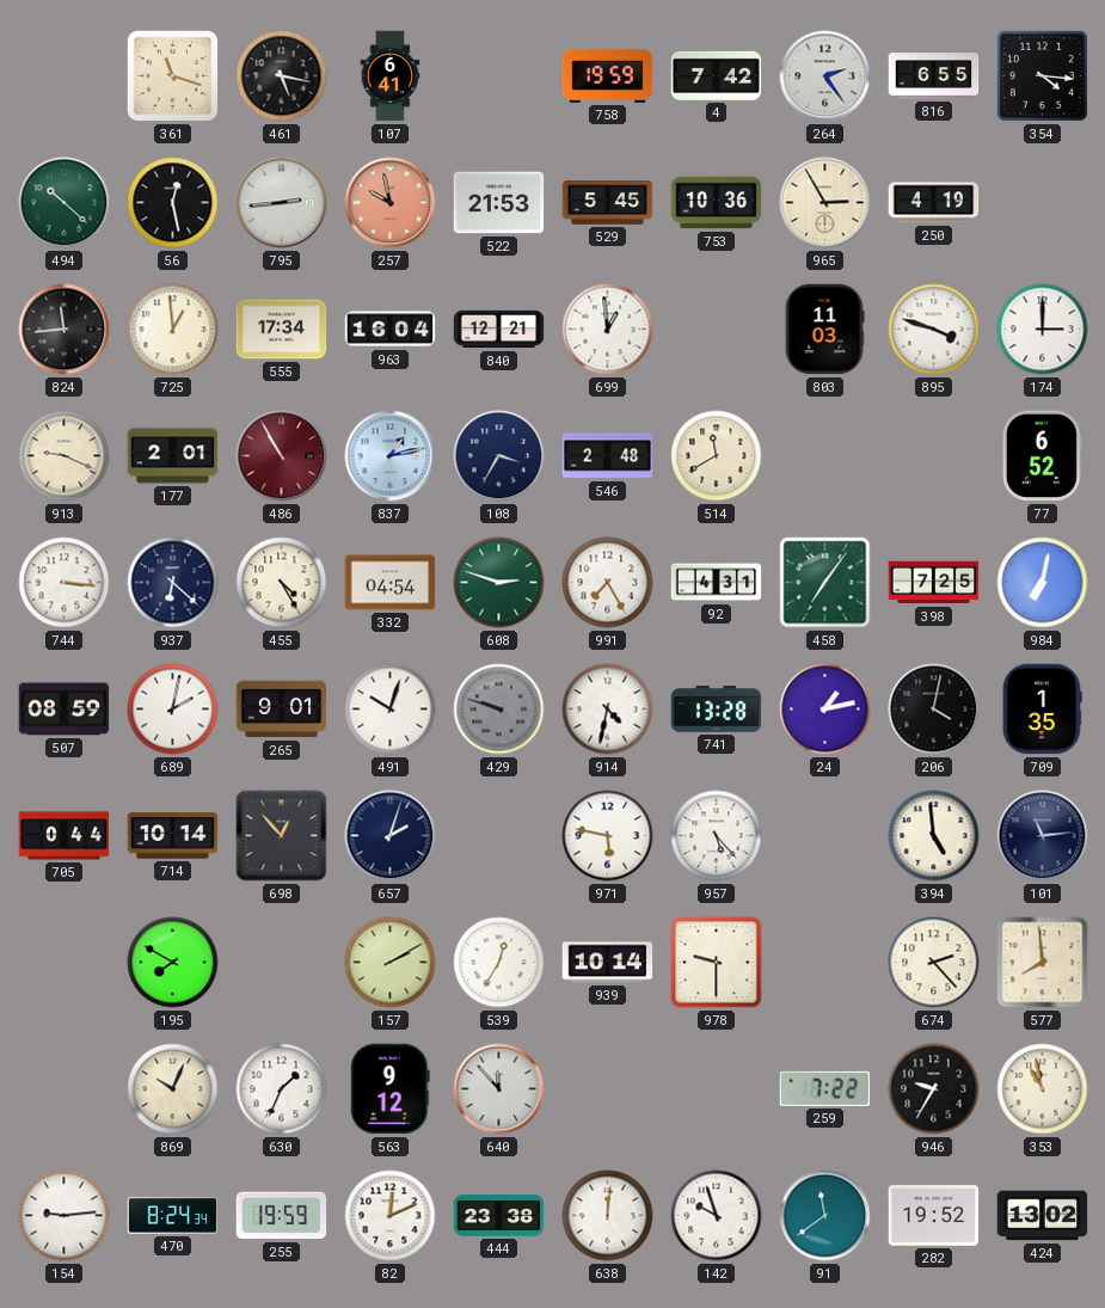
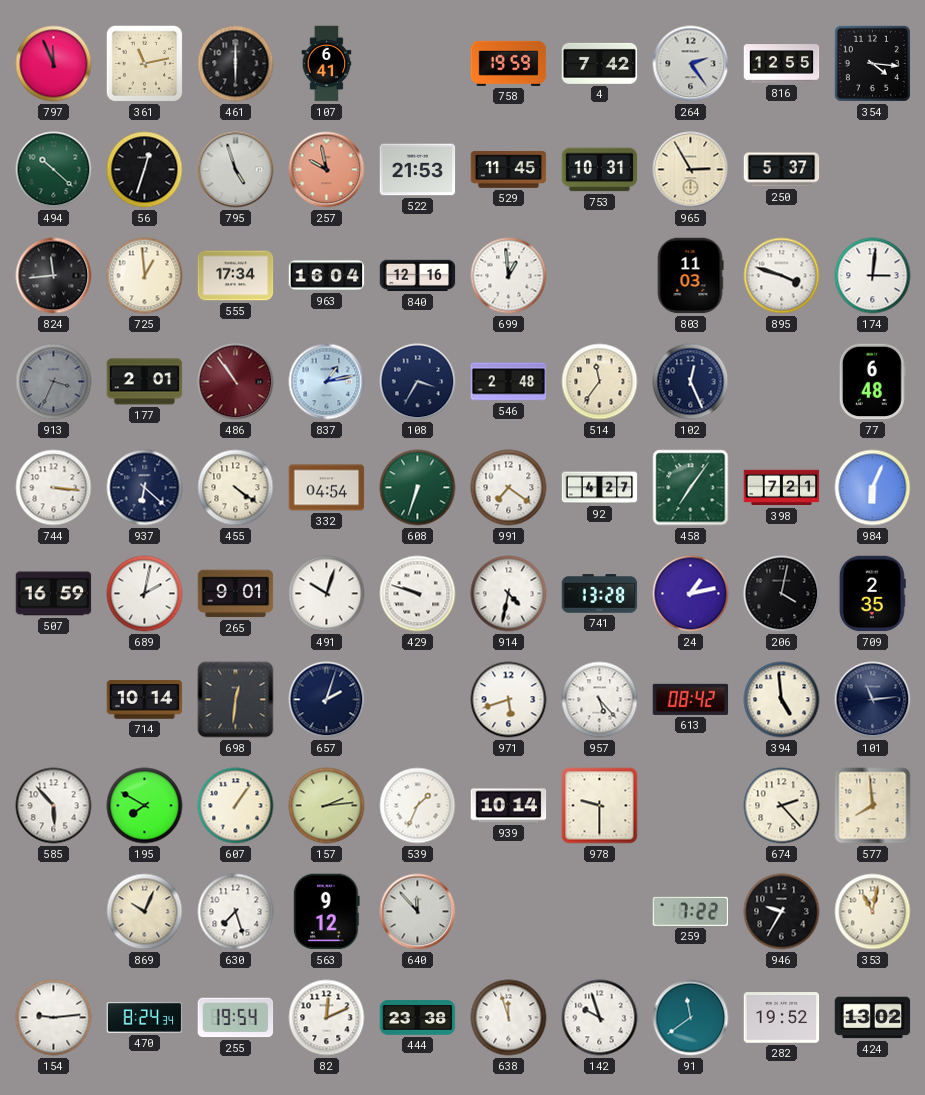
797: none -> 11:56
361: 11:18 -> 11:13
461: 5:17 -> 6:00
816: 6:55 -> 12:55
56: 12:28 -> 12:33
795: 2:44 -> 4:57
529: 5:45 -> 11:45
753: 10:36 -> 10:31
250: 4:19 -> 5:37
840: 12:21 -> 12:16
174: 3:00 -> 3:01
913: 9:19 -> 3:34
913 dial: cream -> grey
486: 10:55 -> 10:54
514: 11:40 -> 11:36
102: none -> 12:26
77: 6:52 -> 6:48
455: 4:25 -> 4:21
608: 2:48 -> 6:33
991: 7:25 -> 7:21
92: 4:31 -> 4:27
398: 7:25 -> 7:21
984: 7:02 -> 6:04
507: 08:59 -> 16:59
429 dial: grey -> white
709: 1:35 -> 2:35
705: 0:44 -> none
698: 12:53 -> 12:31
971: 5:47 -> 5:42
613: none -> 08:42
585: none -> 5:53
607: none -> 1:06
157: 2:10 -> 2:14
539: 12:35 -> 1:34
630: 1:34 -> 7:27
353: 10:58 -> 11:02
255: 19:59 -> 19:54
638: 12:01 -> 11:57
